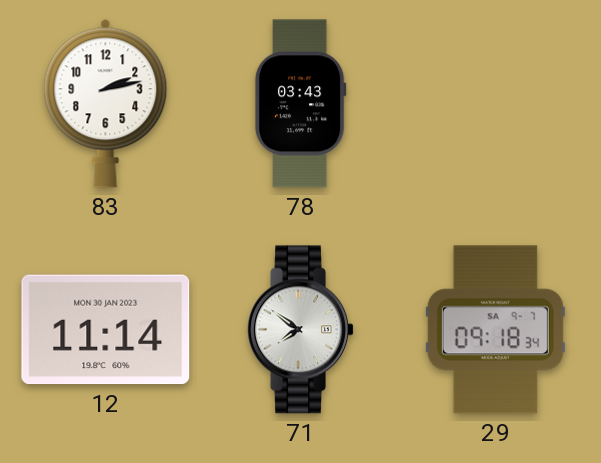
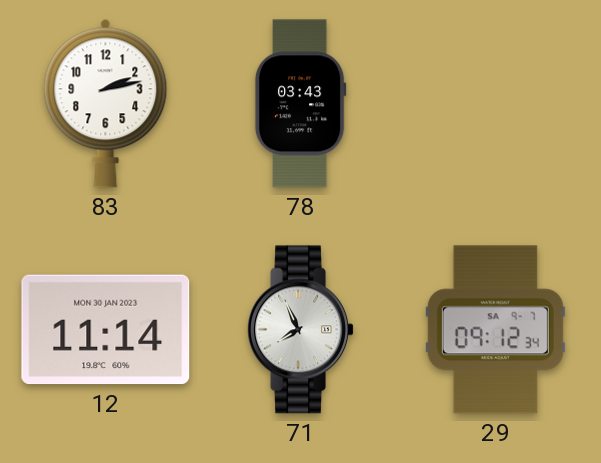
71: 7:51 -> 7:56
29: 09:18 -> 09:12
